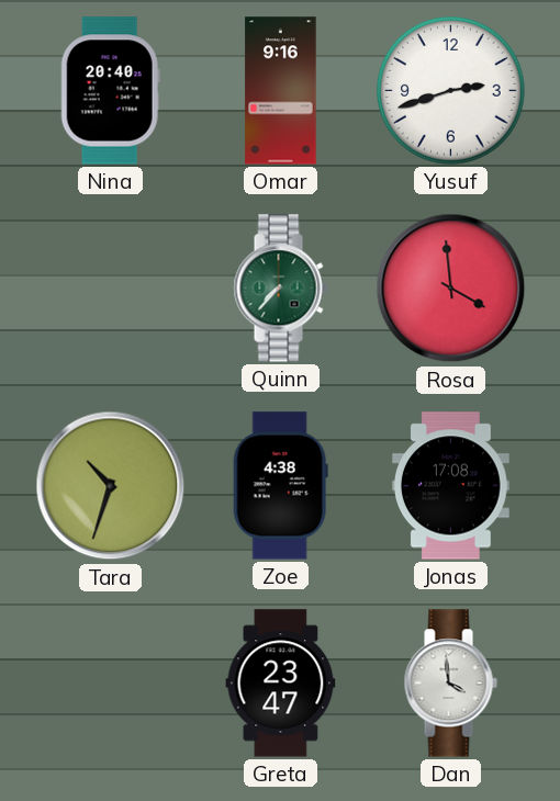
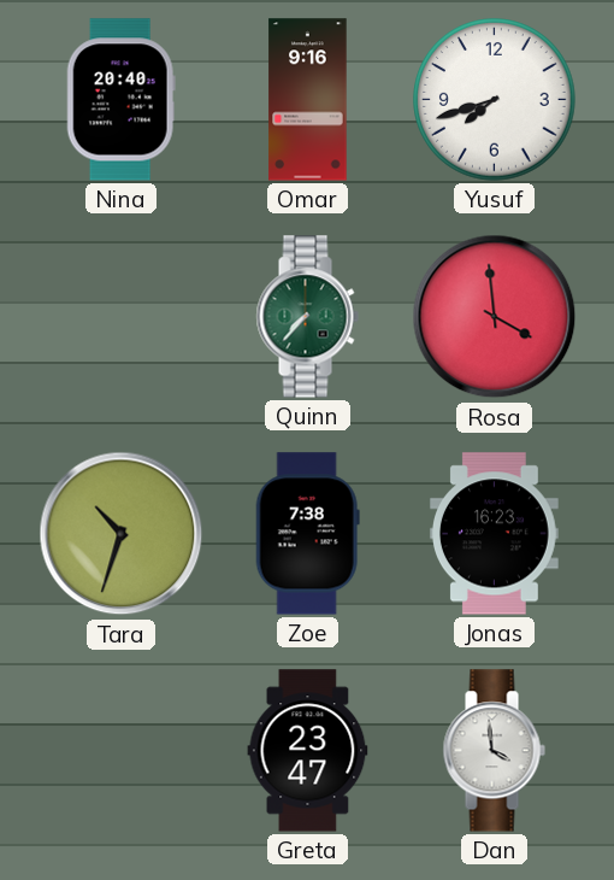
Yusuf: 2:42 -> 7:42
Zoe: 4:38 -> 7:38
Jonas: 17:08 -> 16:23
